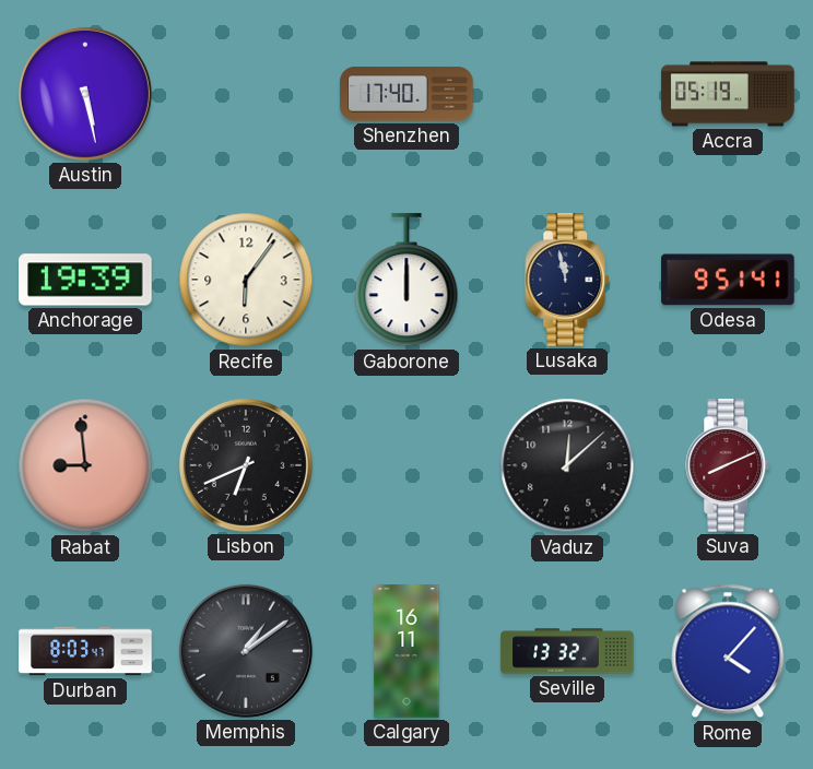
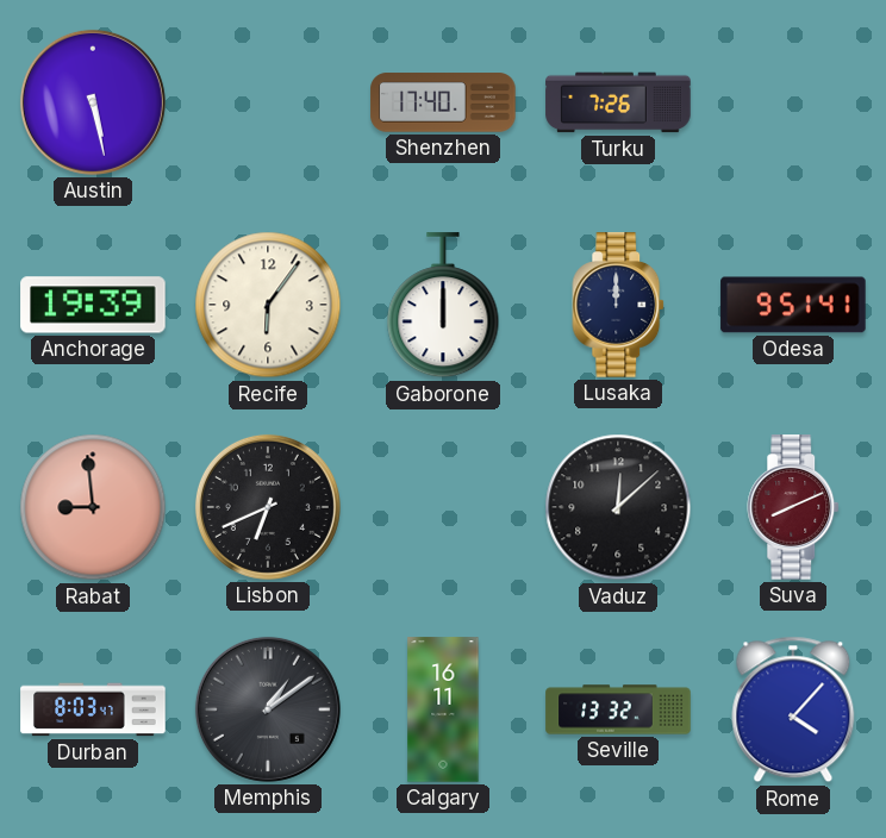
Turku: none -> 7:26
Accra: 05:19 -> none
Lusaka: 11:58 -> 12:00
